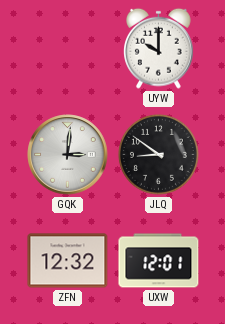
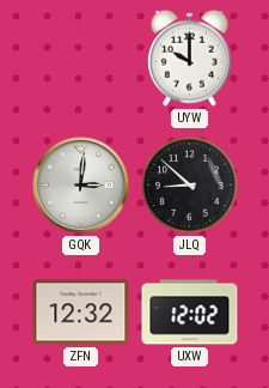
JLQ: 8:51 -> 8:52
UXW: 12:01 -> 12:02
